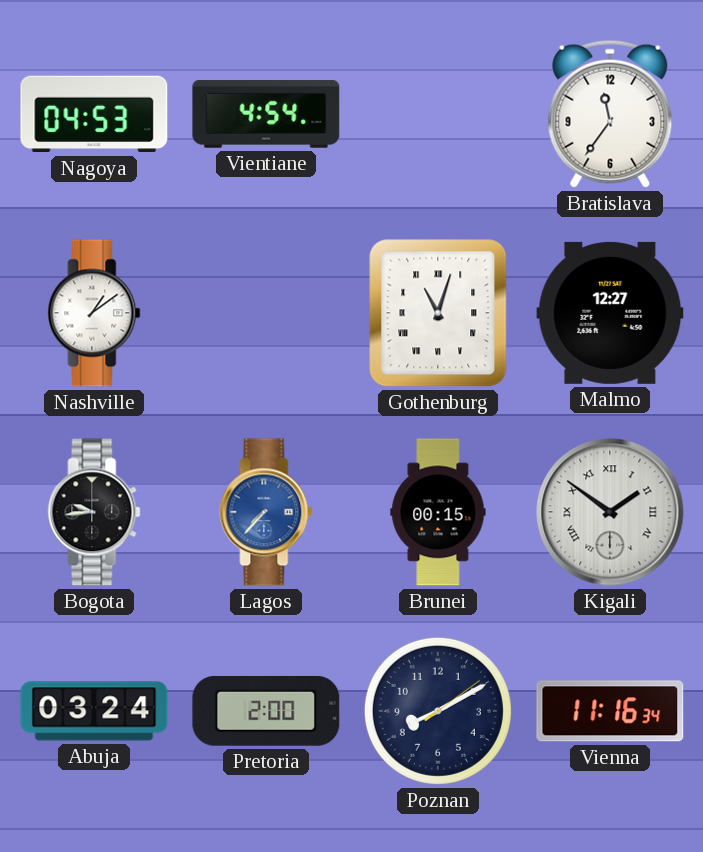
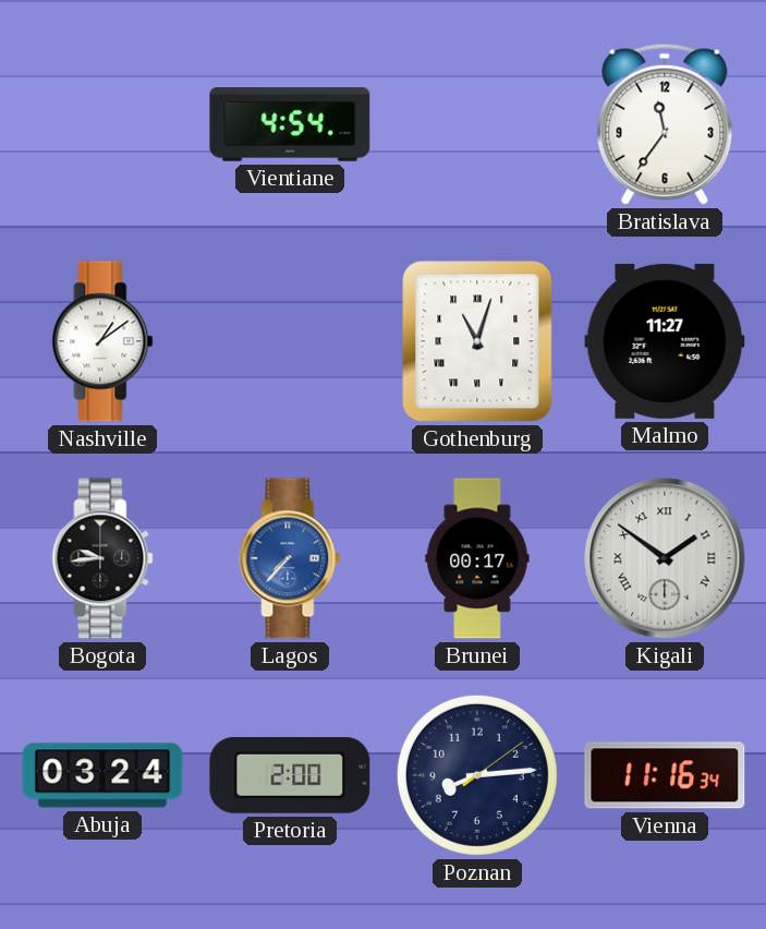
Nagoya: 04:53 -> none
Malmo: 12:27 -> 11:27
Brunei: 00:15 -> 00:17
Poznan: 8:10 -> 8:14
